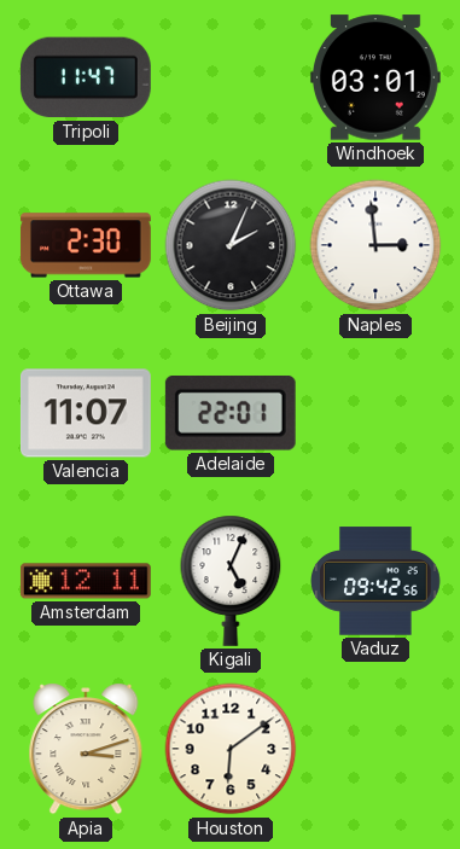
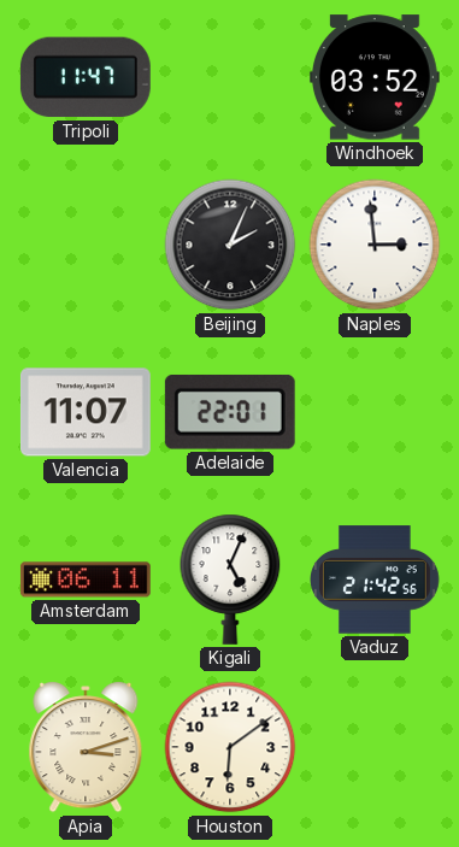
Windhoek: 03:01 -> 03:52
Ottawa: 2:30 -> none
Amsterdam: 12:11 -> 06:11
Vaduz: 09:42 -> 21:42
